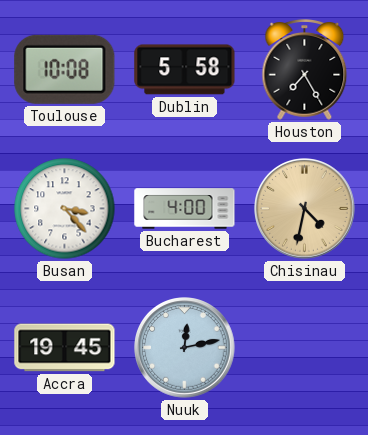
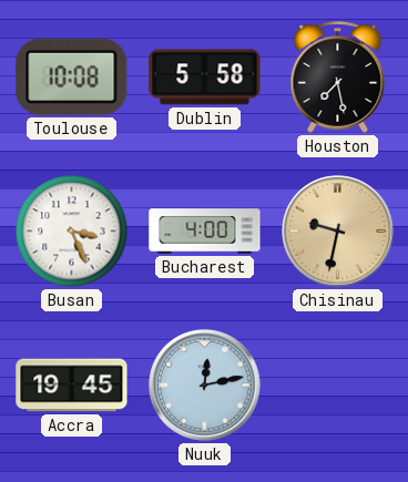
Houston: 7:25 -> 7:28
Busan: 3:23 -> 3:26
Chisinau: 4:32 -> 9:32
